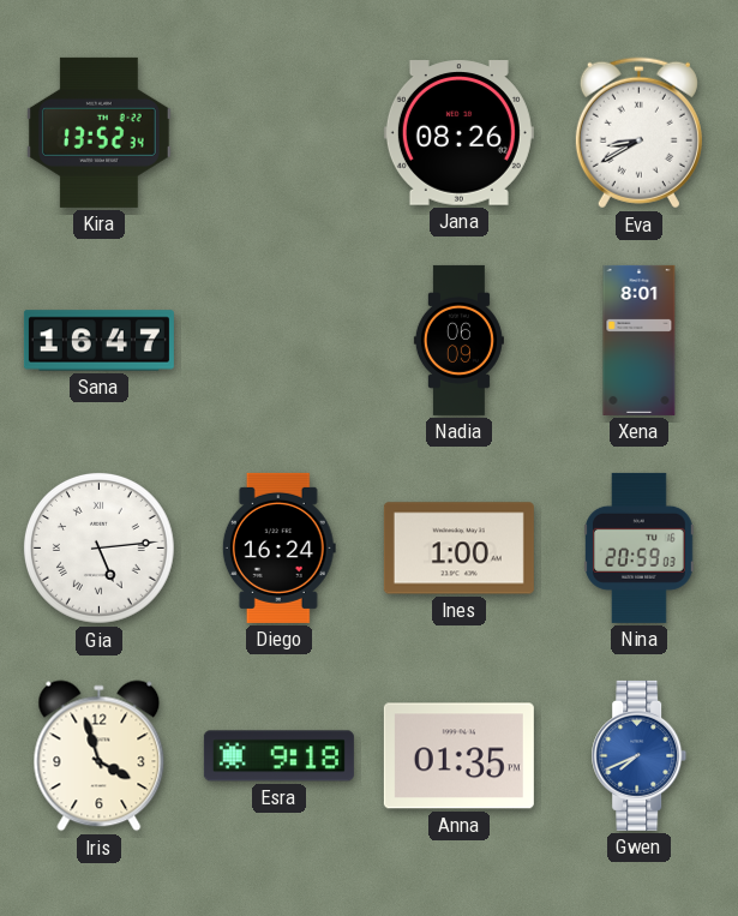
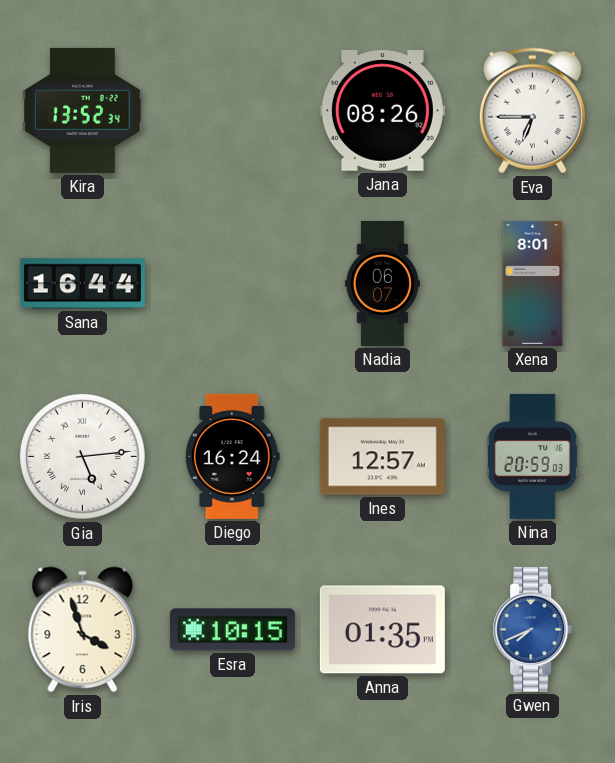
Eva: 8:40 -> 6:45
Sana: 16:47 -> 16:44
Nadia: 06:09 -> 06:07
Ines: 1:00 -> 12:57
Esra: 9:18 -> 10:15
